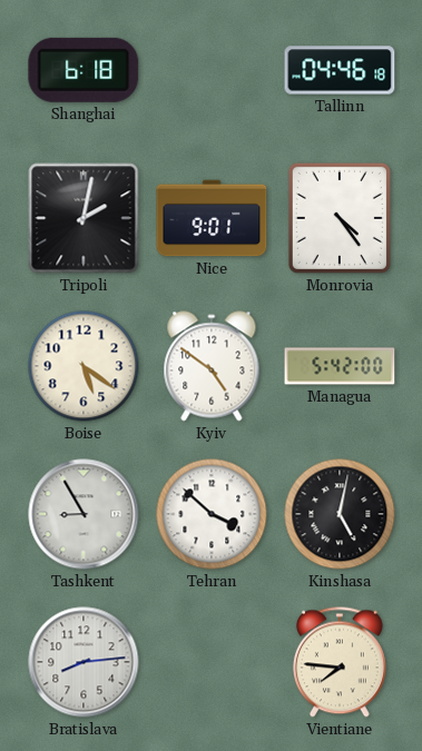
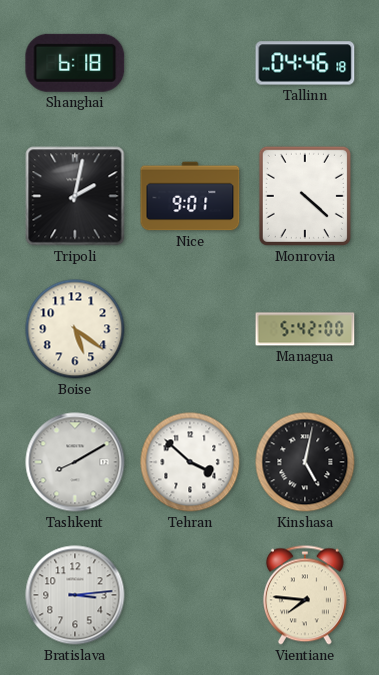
Monrovia: 4:24 -> 4:22
Kyiv: 4:51 -> none
Tashkent: 8:55 -> 8:10
Bratislava: 8:14 -> 3:14
